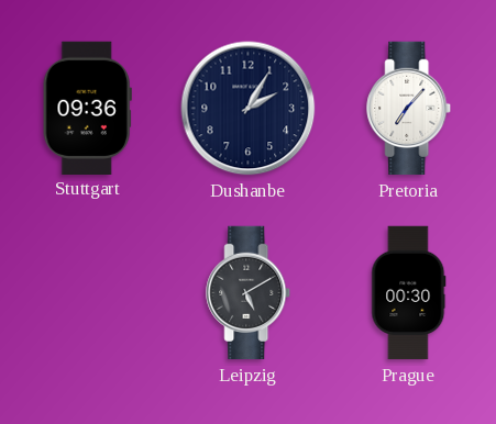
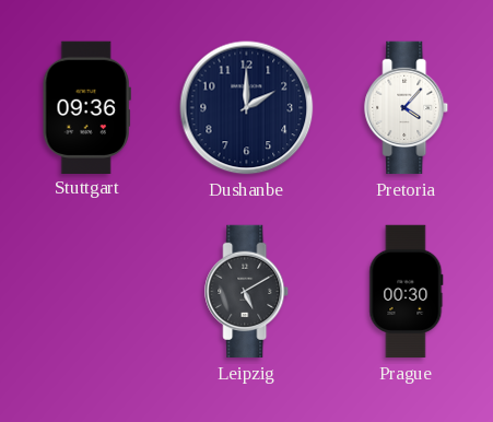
Dushanbe: 2:05 -> 2:00
Pretoria: 7:07 -> 4:07
